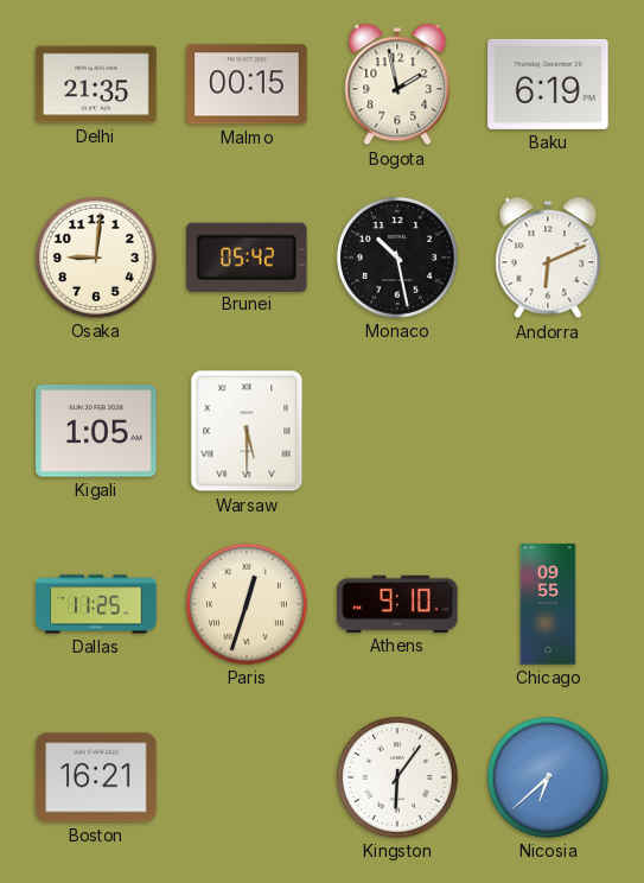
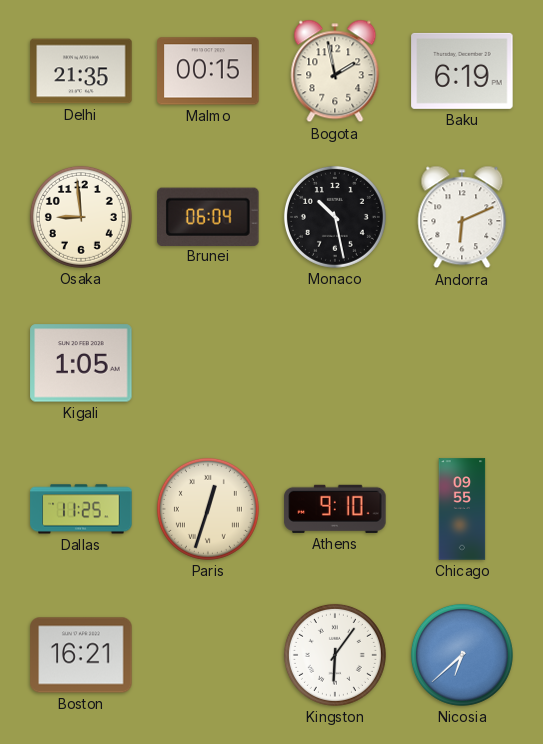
Osaka: 9:01 -> 8:59
Brunei: 05:42 -> 06:04
Warsaw: 5:30 -> none
